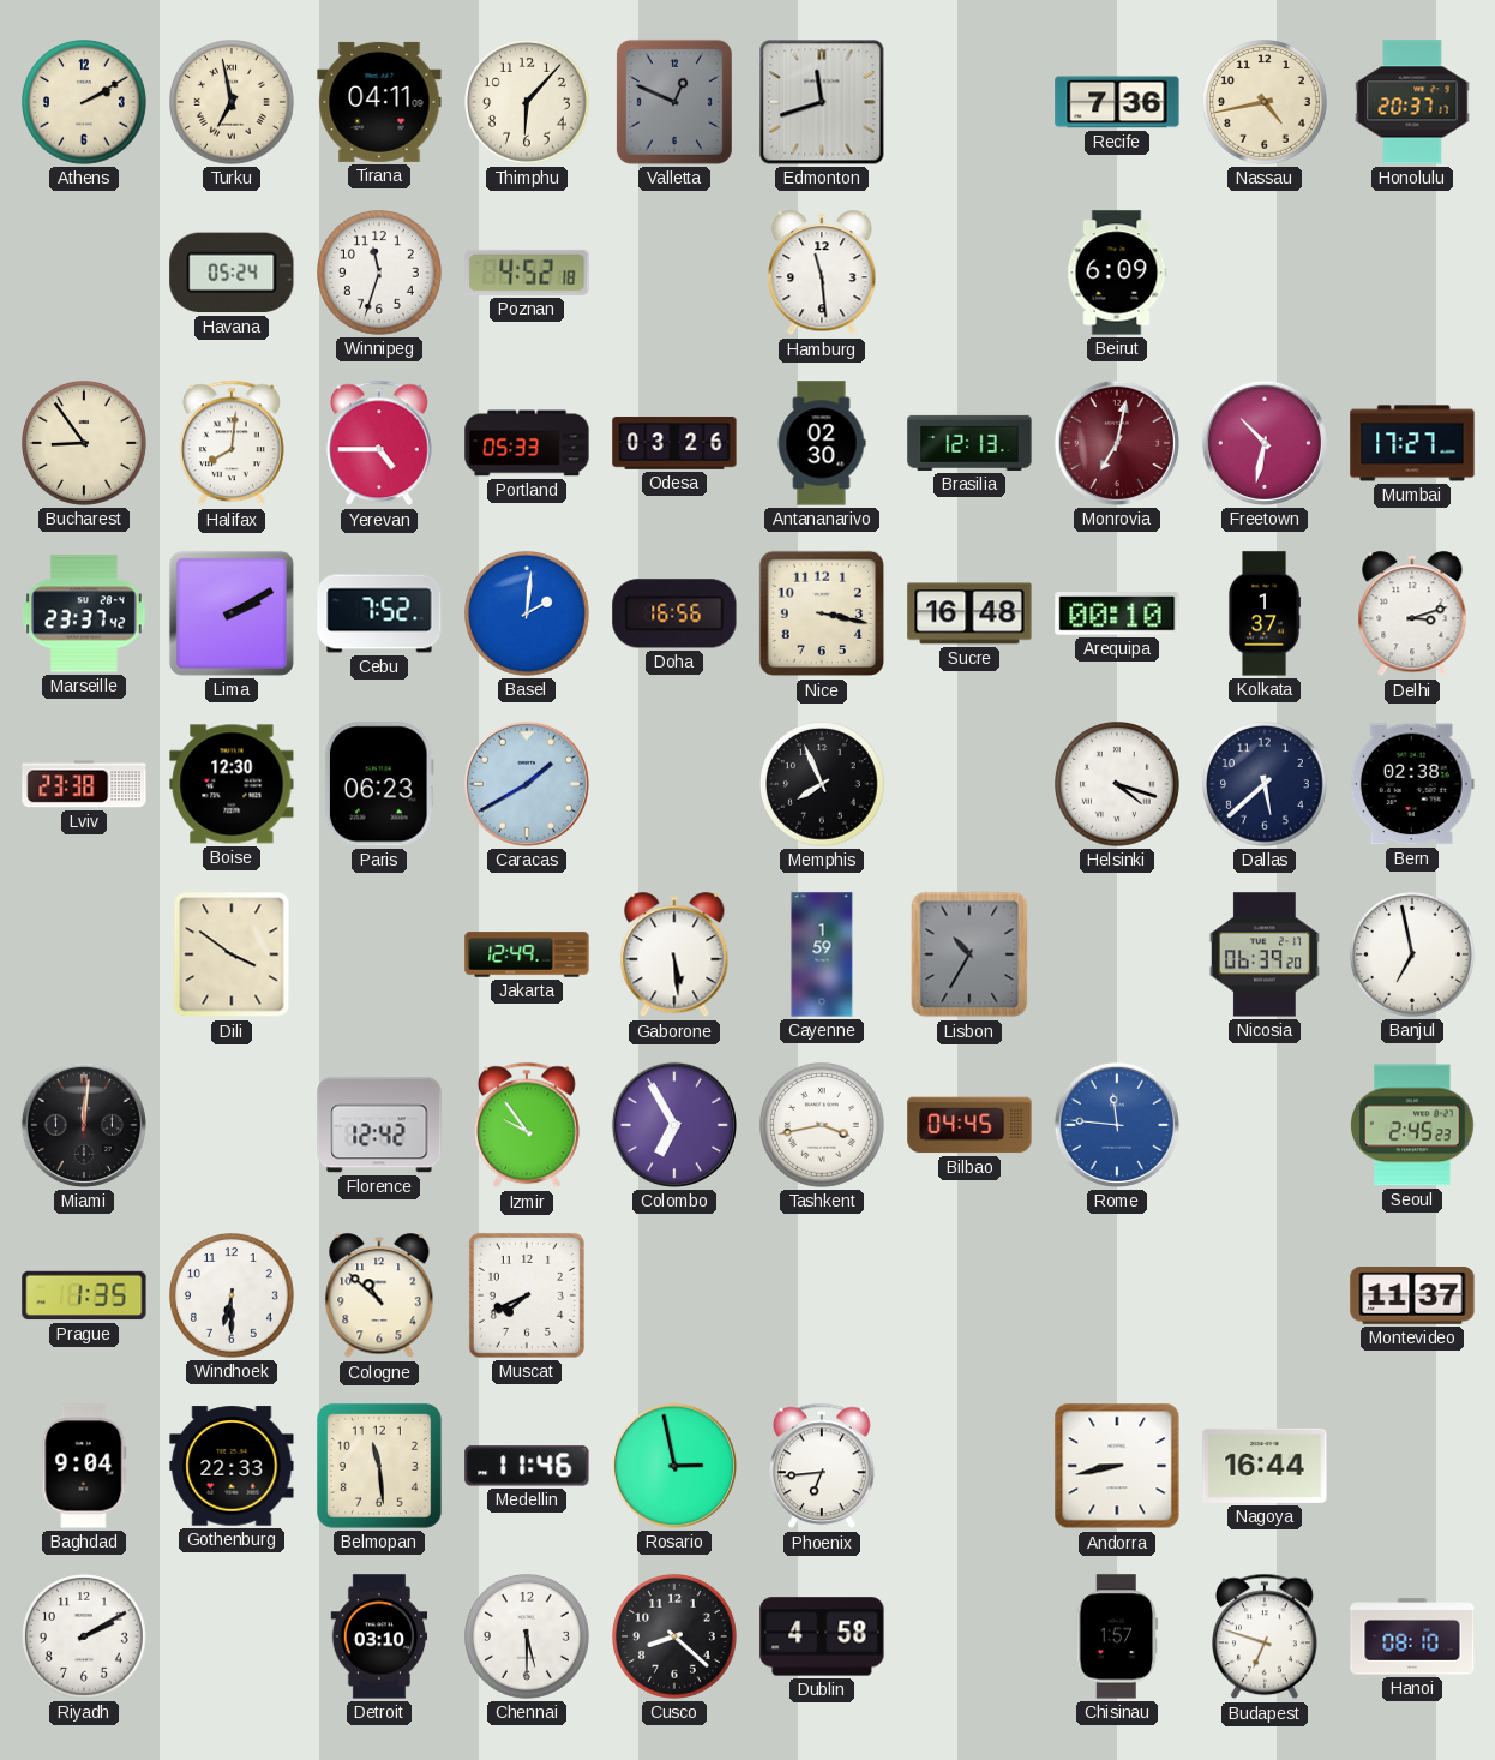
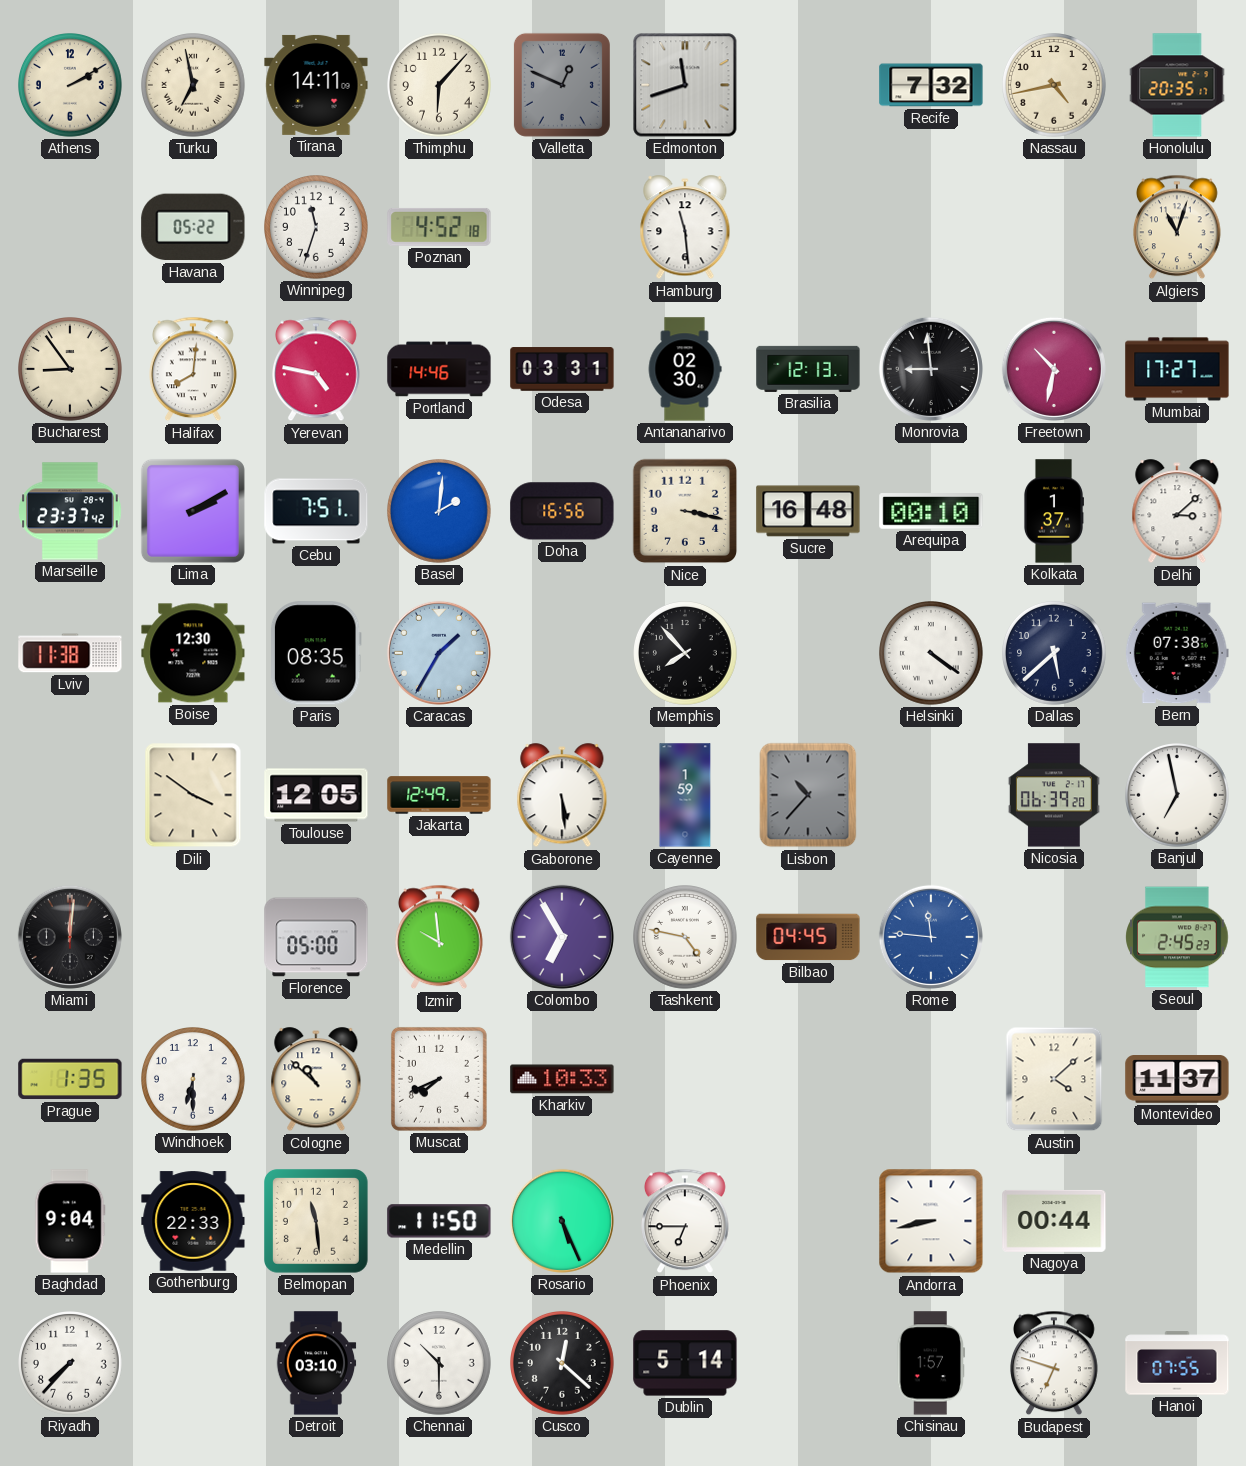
Tirana: 04:11 -> 14:11
Recife: 7:36 -> 7:32
Honolulu: 20:37 -> 20:35
Havana: 05:24 -> 05:22
Beirut: 6:09 -> none
Algiers: none -> 11:03
Yerevan: 4:45 -> 4:47
Portland: 05:33 -> 14:46
Odesa: 03:26 -> 03:31
Monrovia: 7:02 -> 8:59
Monrovia dial: burgundy -> black
Cebu: 7:52 -> 7:51
Delhi: 3:12 -> 3:08
Lviv: 23:38 -> 11:38
Paris: 06:23 -> 08:35
Caracas: 1:40 -> 1:35
Memphis: 7:56 -> 7:53
Helsinki: 4:18 -> 4:21
Bern: 02:38 -> 07:38
Toulouse: none -> 12:05
Lisbon: 10:35 -> 10:37
Florence: 12:42 -> 05:00
Izmir: 9:54 -> 9:59
Tashkent: 3:43 -> 4:47
Kharkiv: none -> 10:33
Austin: none -> 4:08
Medellin: 11:46 -> 11:50
Rosario: 2:58 -> 5:26
Phoenix: 6:44 -> 6:45
Nagoya: 16:44 -> 00:44
Riyadh: 2:10 -> 7:37
Chennai: 5:30 -> 10:30
Cusco: 8:22 -> 12:22
Dublin: 4:58 -> 5:14
Hanoi: 08:10 -> 07:55
